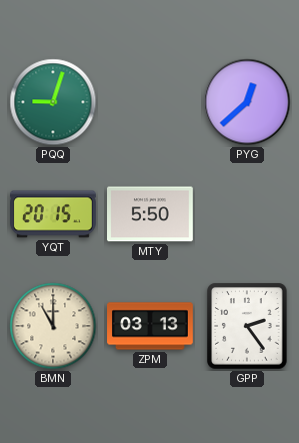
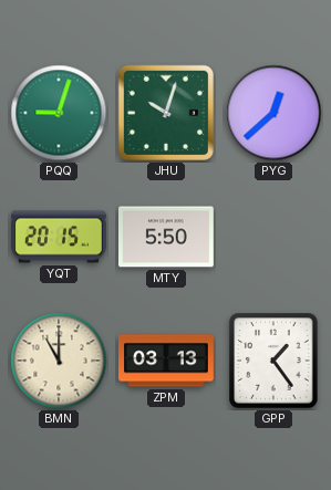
JHU: none -> 10:03
GPP: 2:24 -> 1:24
